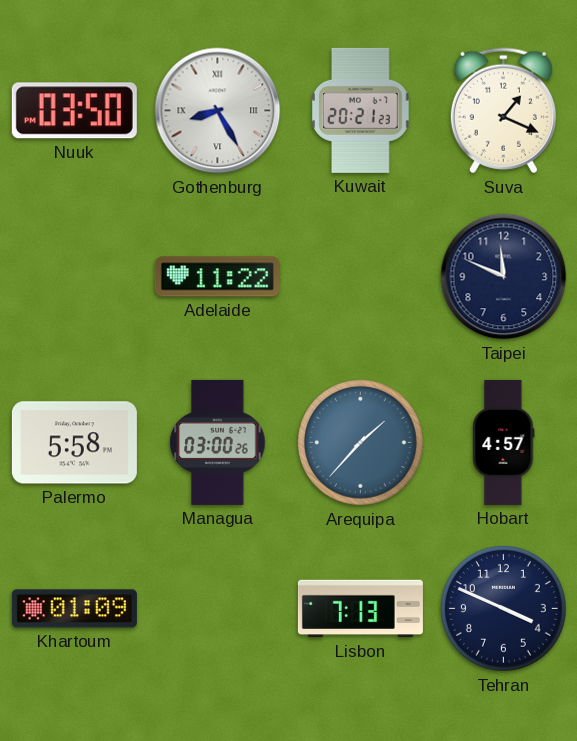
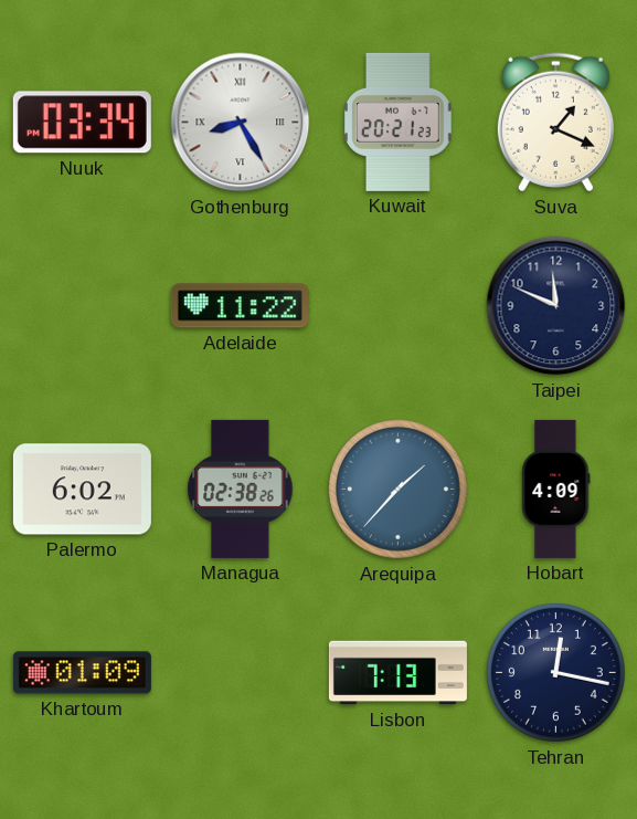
Nuuk: 03:50 -> 03:34
Palermo: 5:58 -> 6:02
Managua: 03:00 -> 02:38
Hobart: 4:57 -> 4:09
Tehran: 3:49 -> 12:17
